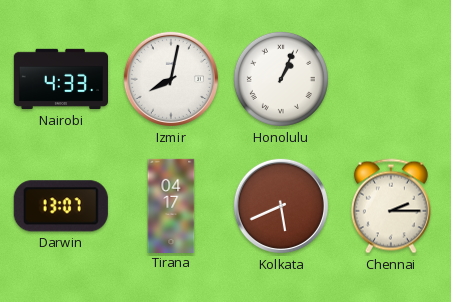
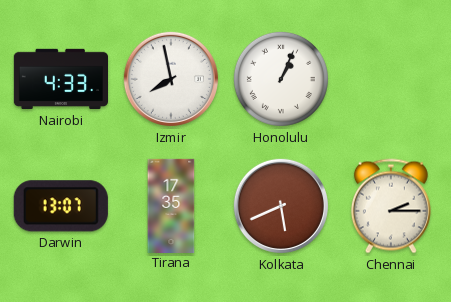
Izmir: 8:02 -> 7:58
Tirana: 04:17 -> 17:35
